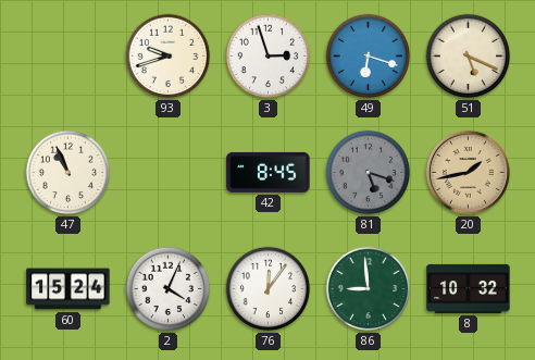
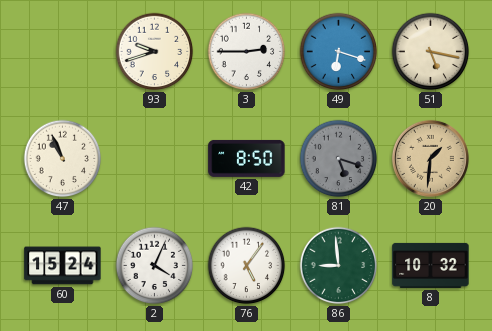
3: 2:57 -> 2:45
51: 5:19 -> 5:17
42: 8:45 -> 8:50
20: 1:43 -> 1:31
76: 12:06 -> 5:06
